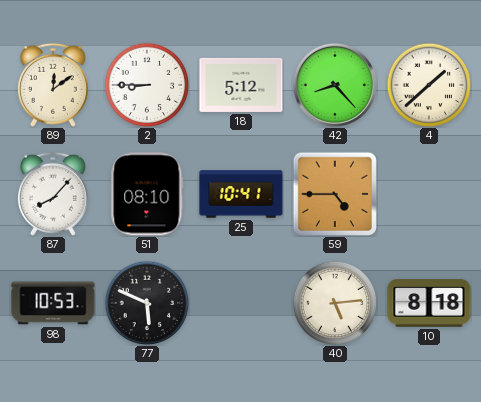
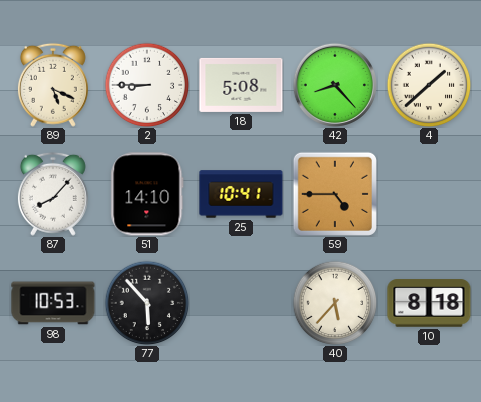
89: 12:09 -> 5:19
18: 5:12 -> 5:08
51: 08:10 -> 14:10
77: 5:49 -> 5:53
40: 5:14 -> 5:37
